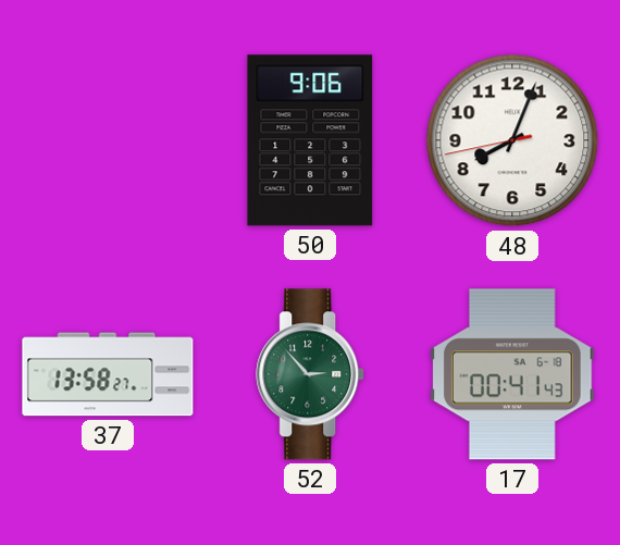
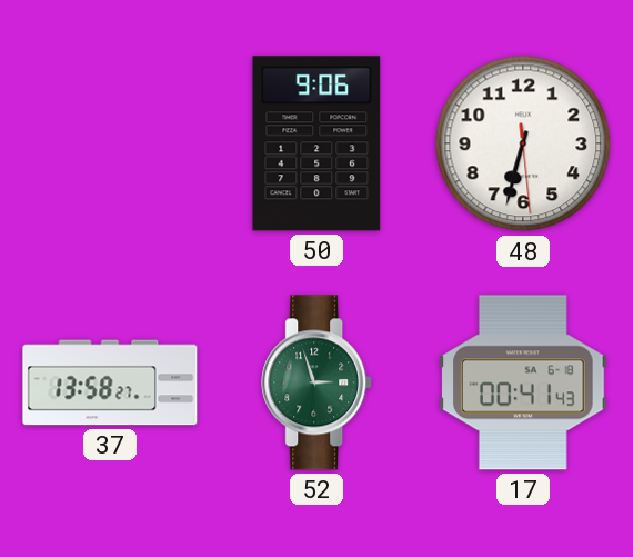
48: 8:03 -> 6:32
52: 2:53 -> 2:57
